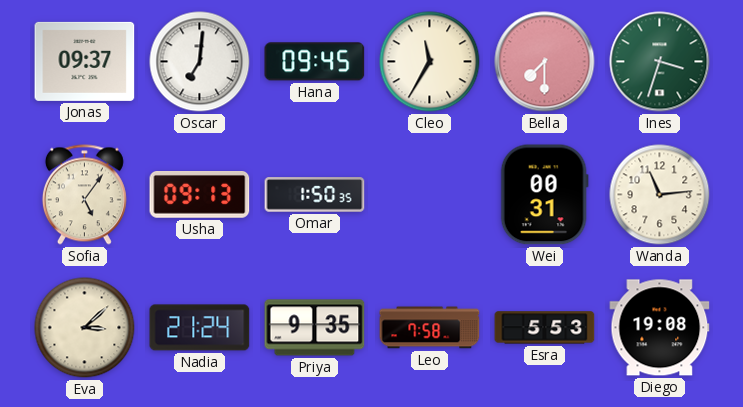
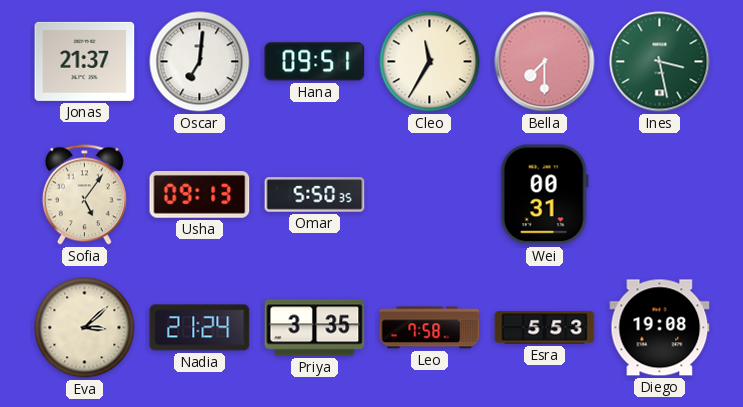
Jonas: 09:37 -> 21:37
Hana: 09:45 -> 09:51
Ines: 3:33 -> 3:28
Omar: 1:50 -> 5:50
Wanda: 11:14 -> none
Priya: 9:35 -> 3:35
